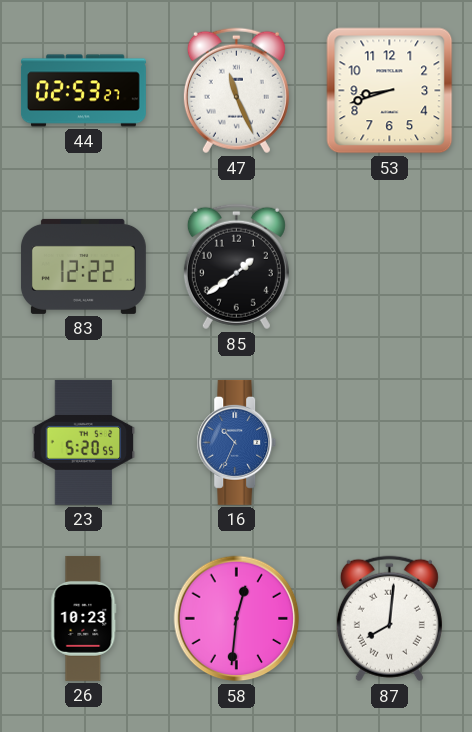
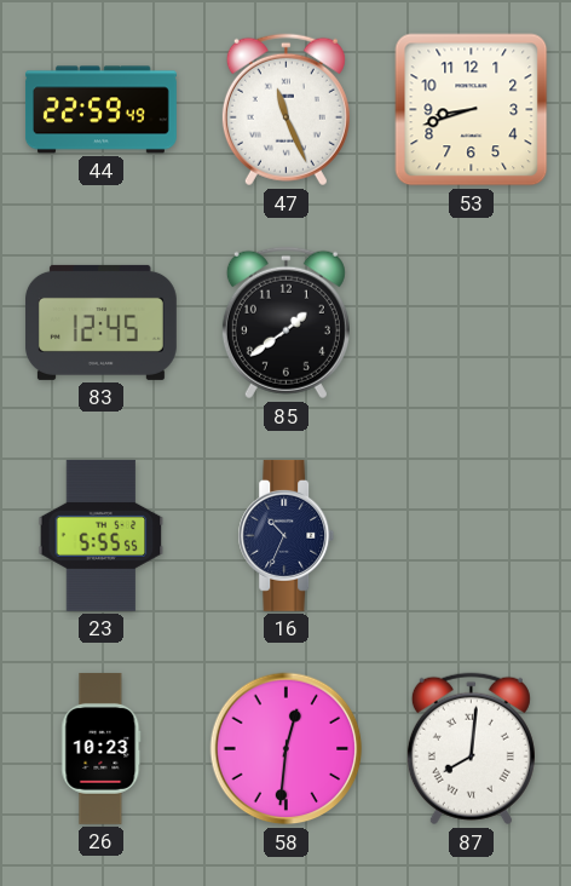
44: 02:53 -> 22:59
83: 12:22 -> 12:45
23: 5:20 -> 5:55
16 dial: blue -> navy
